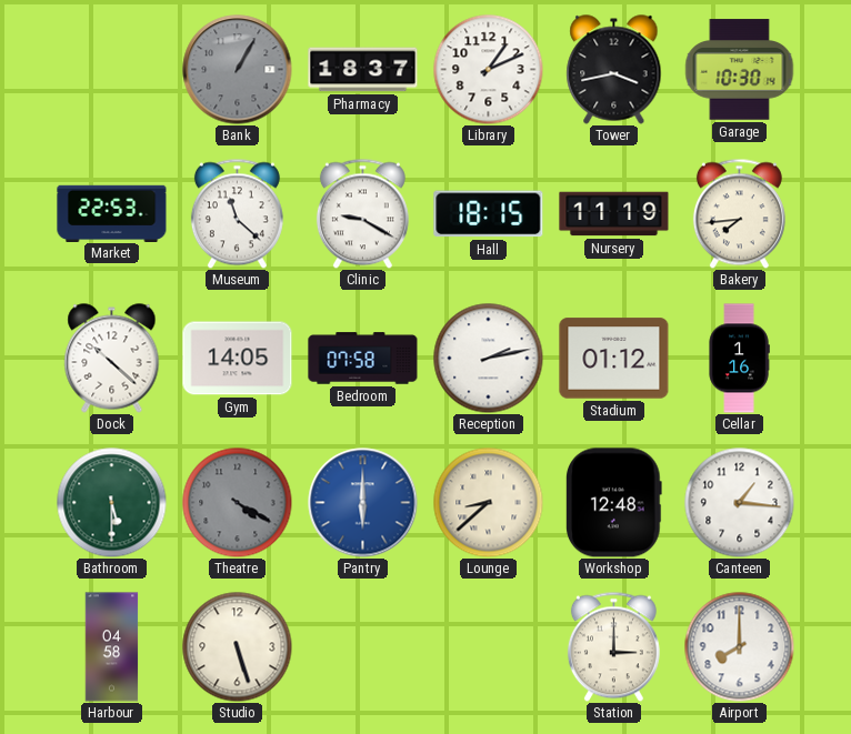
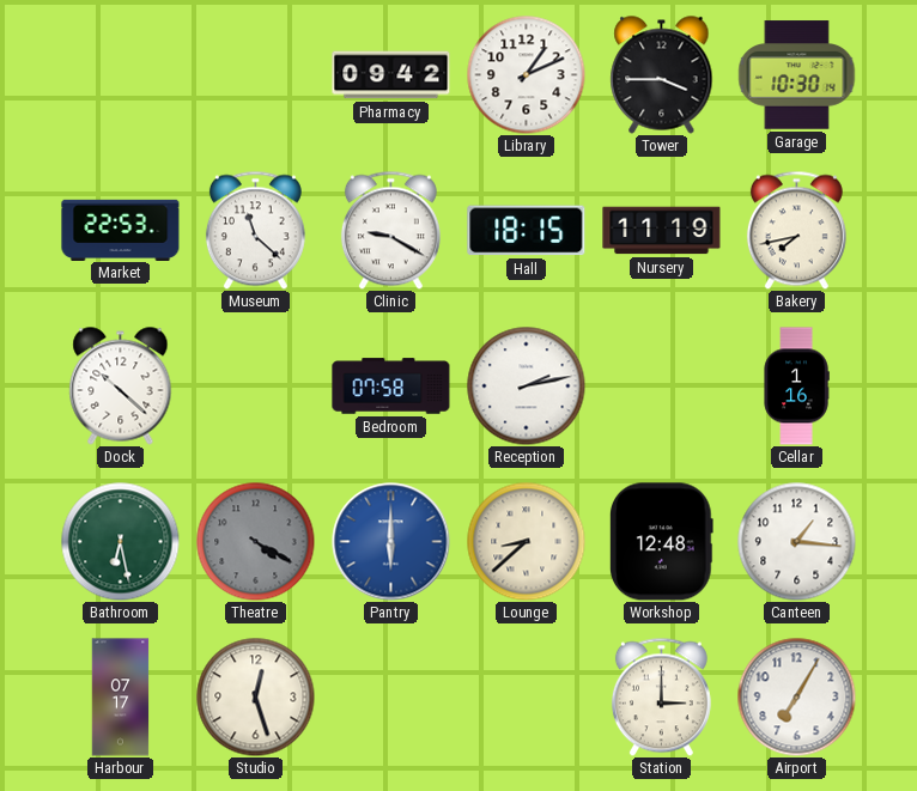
Bank: 1:05 -> none
Pharmacy: 18:37 -> 09:42
Tower: 3:43 -> 3:45
Bakery: 7:44 -> 7:43
Gym: 14:05 -> none
Stadium: 01:12 -> none
Bathroom: 5:30 -> 6:28
Harbour: 04:58 -> 07:17
Studio: 5:27 -> 12:27
Airport: 8:00 -> 7:05
